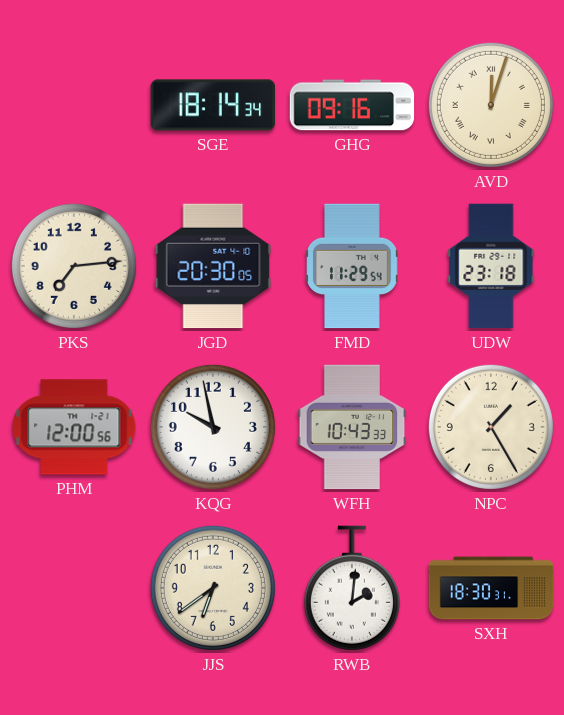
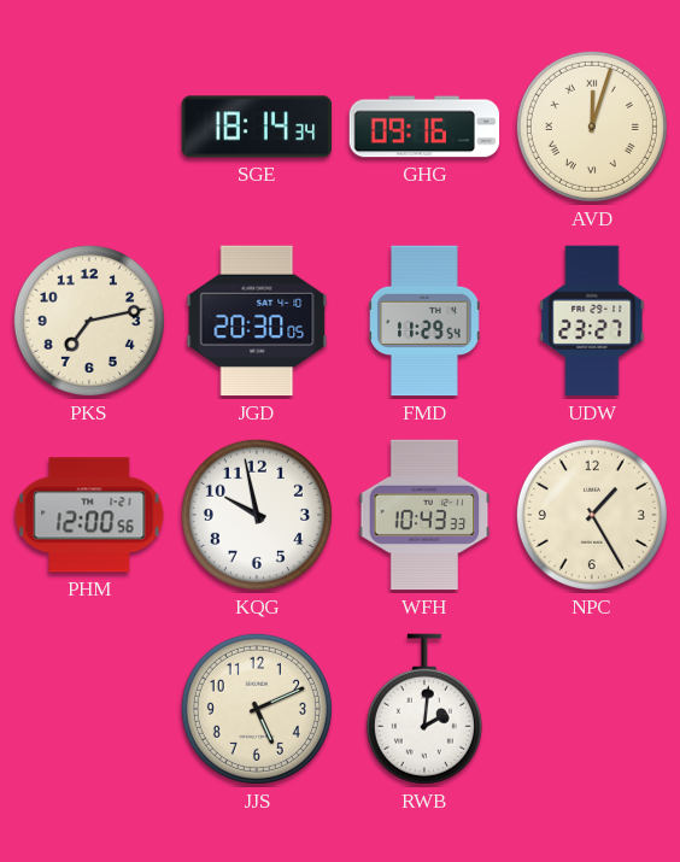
PKS: 7:14 -> 7:13
UDW: 23:18 -> 23:27
JJS: 6:39 -> 5:11
SXH: 18:30 -> none
